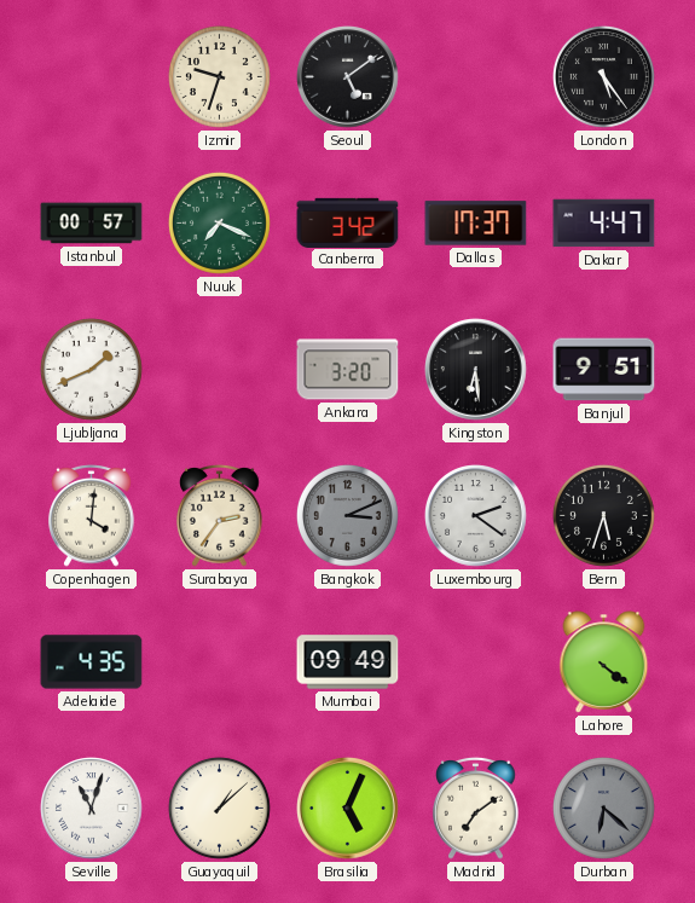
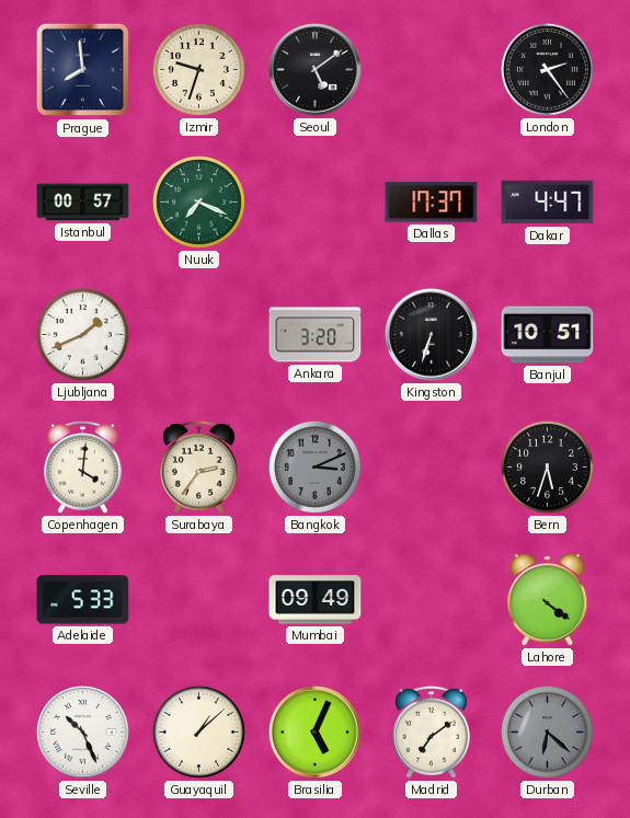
Prague: none -> 7:59
London: 5:24 -> 2:24
Canberra: 3:42 -> none
Kingston: 6:29 -> 6:33
Banjul: 9:51 -> 10:51
Luxembourg: 2:21 -> none
Adelaide: 4:35 -> 5:33
Seville: 11:03 -> 10:26
